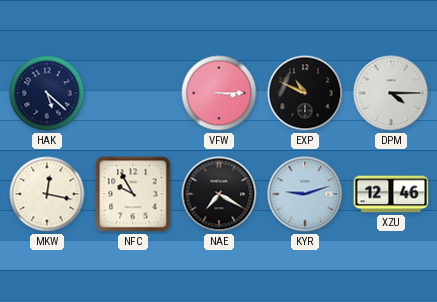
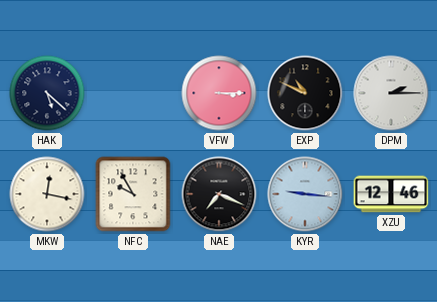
DPM: 4:15 -> 2:15
NAE: 7:20 -> 7:19
KYR: 9:12 -> 9:16
